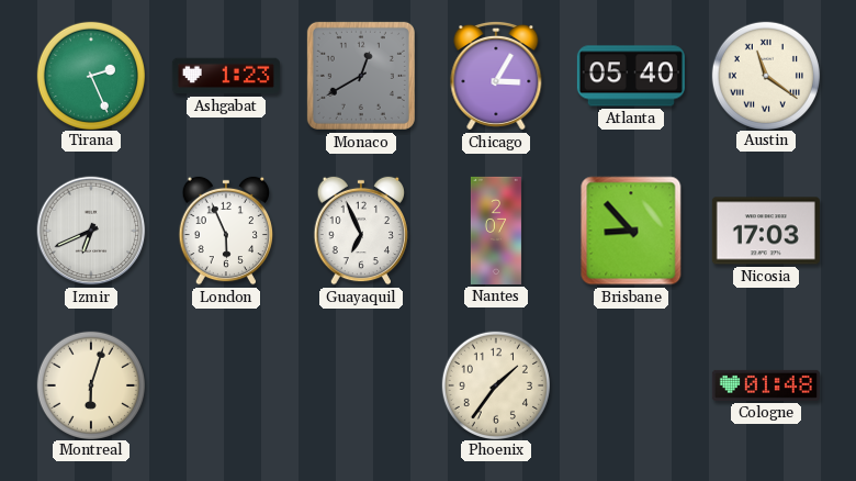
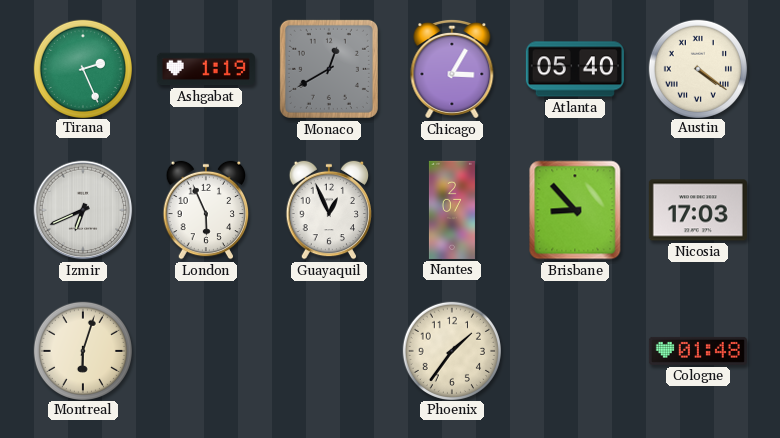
Ashgabat: 1:23 -> 1:19
Austin: 11:21 -> 4:21
Guayaquil: 6:56 -> 12:56
